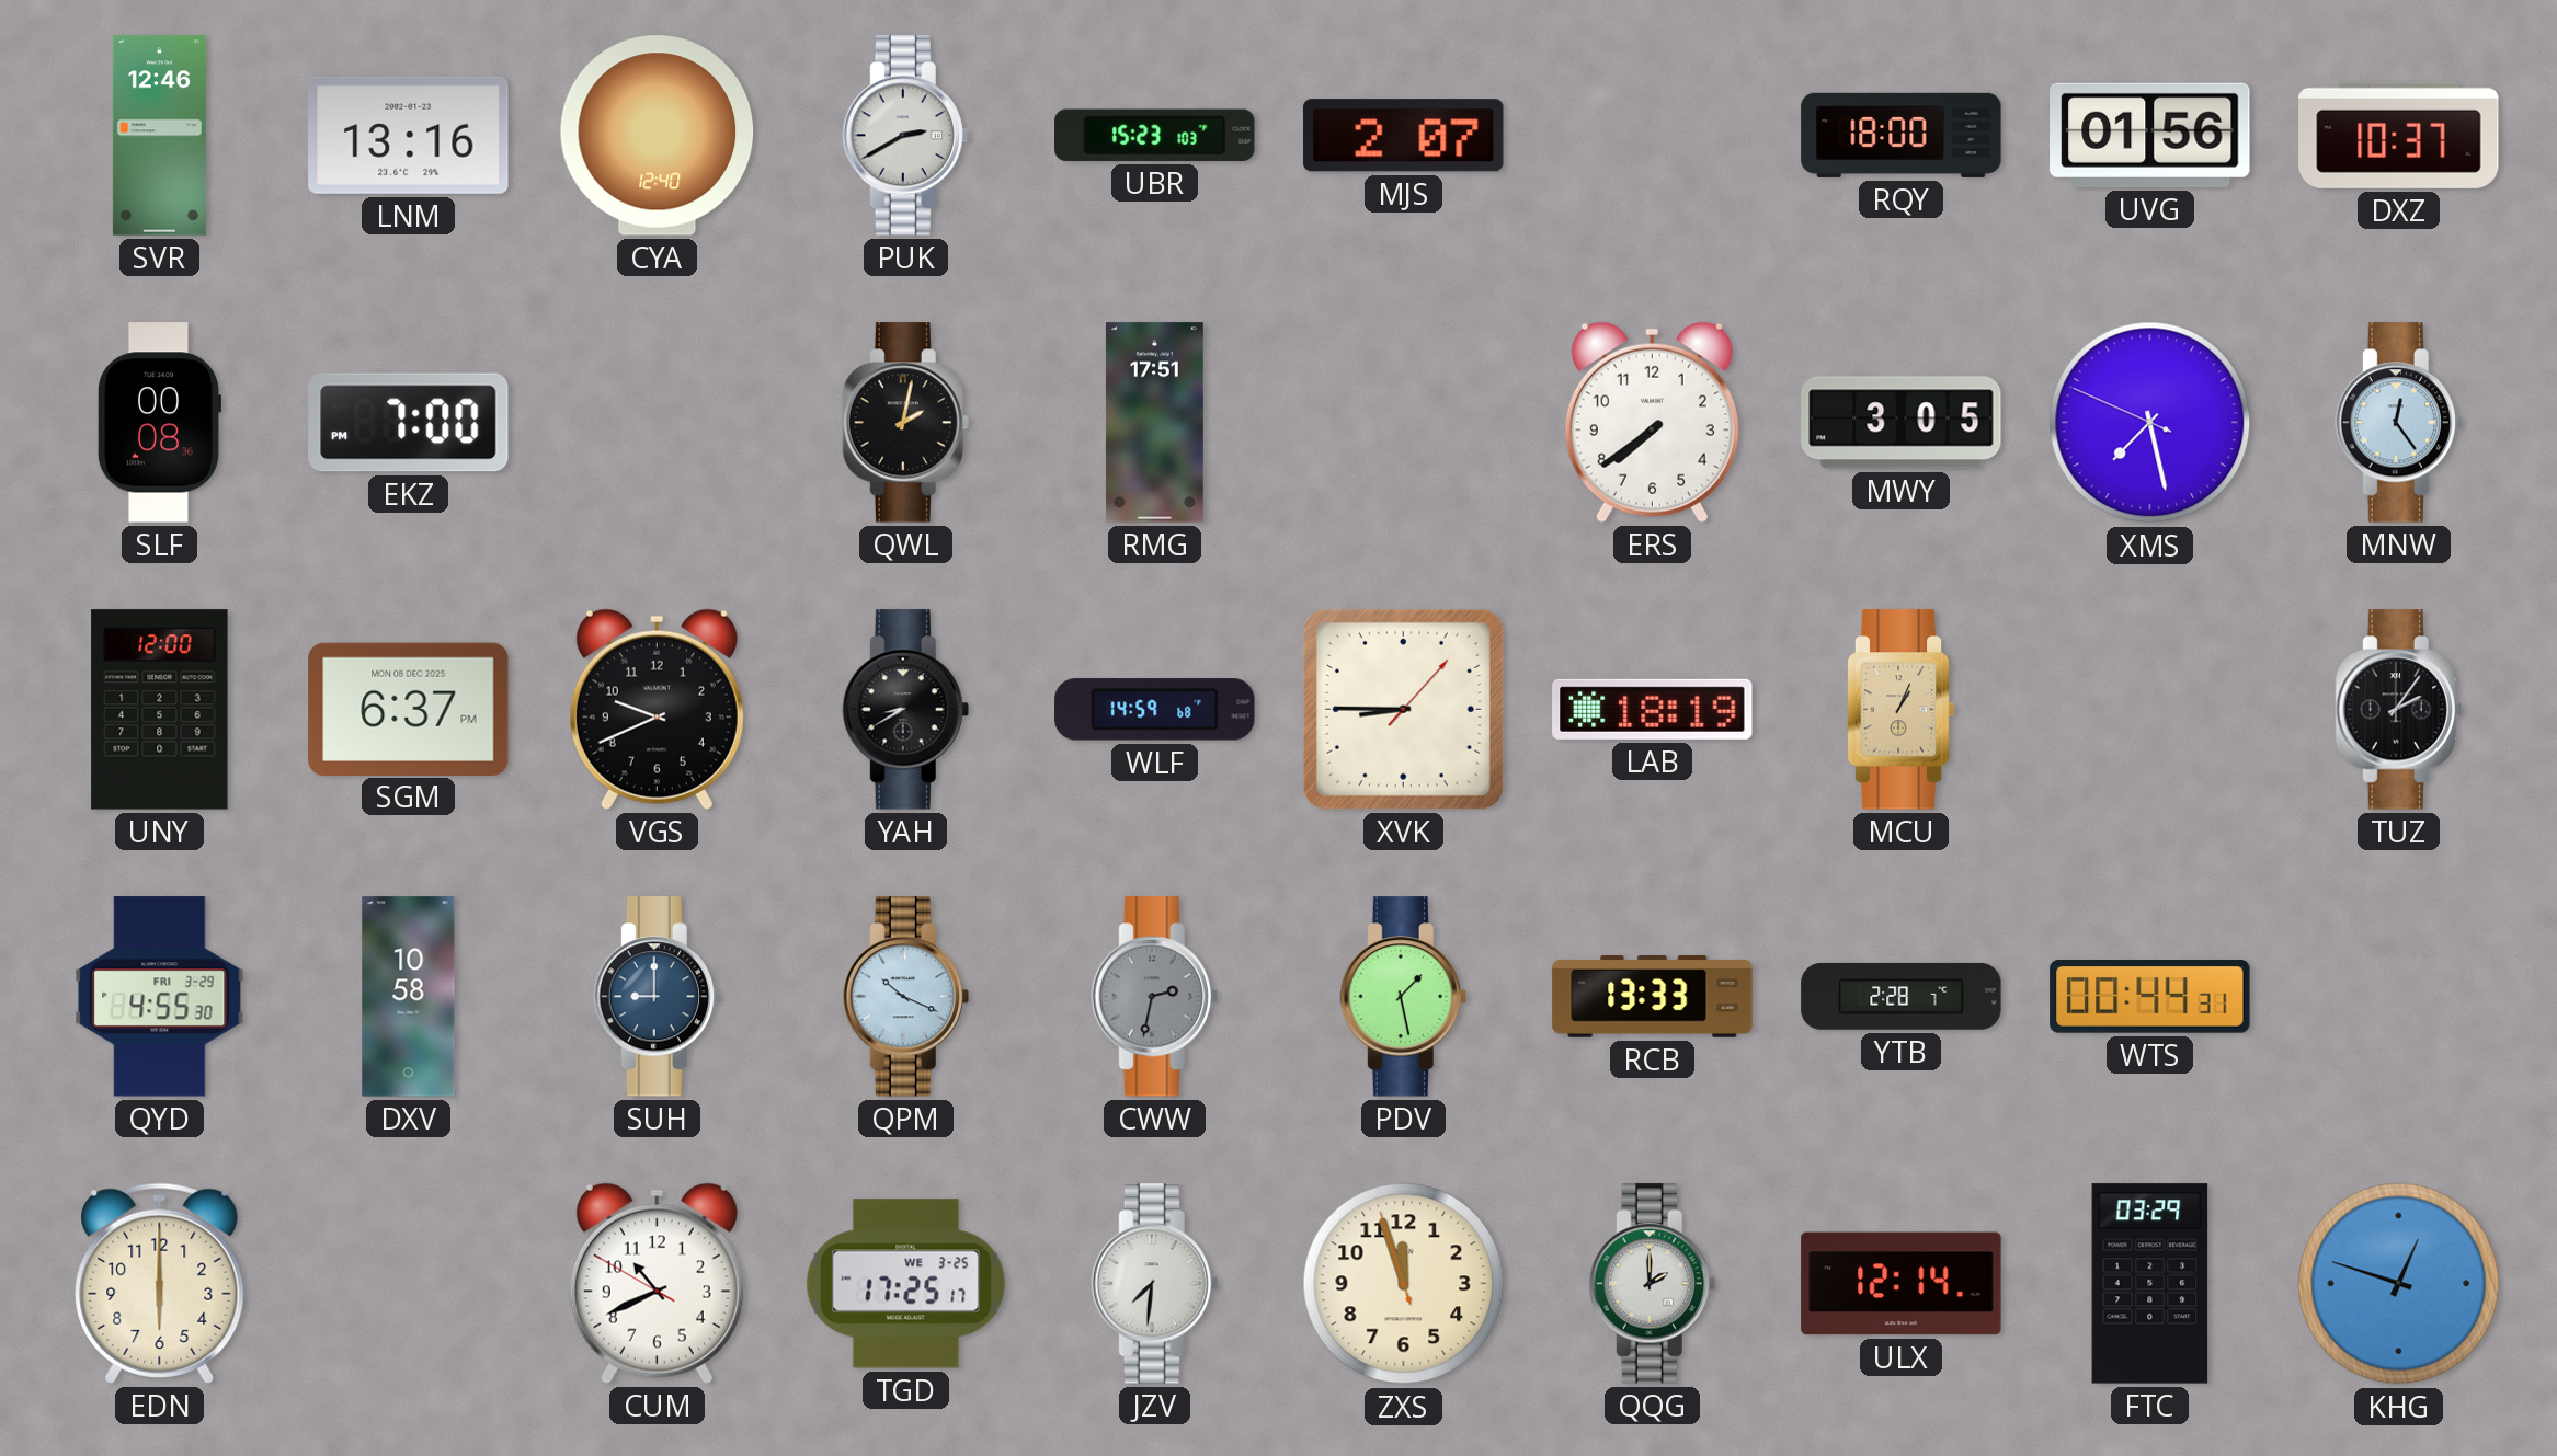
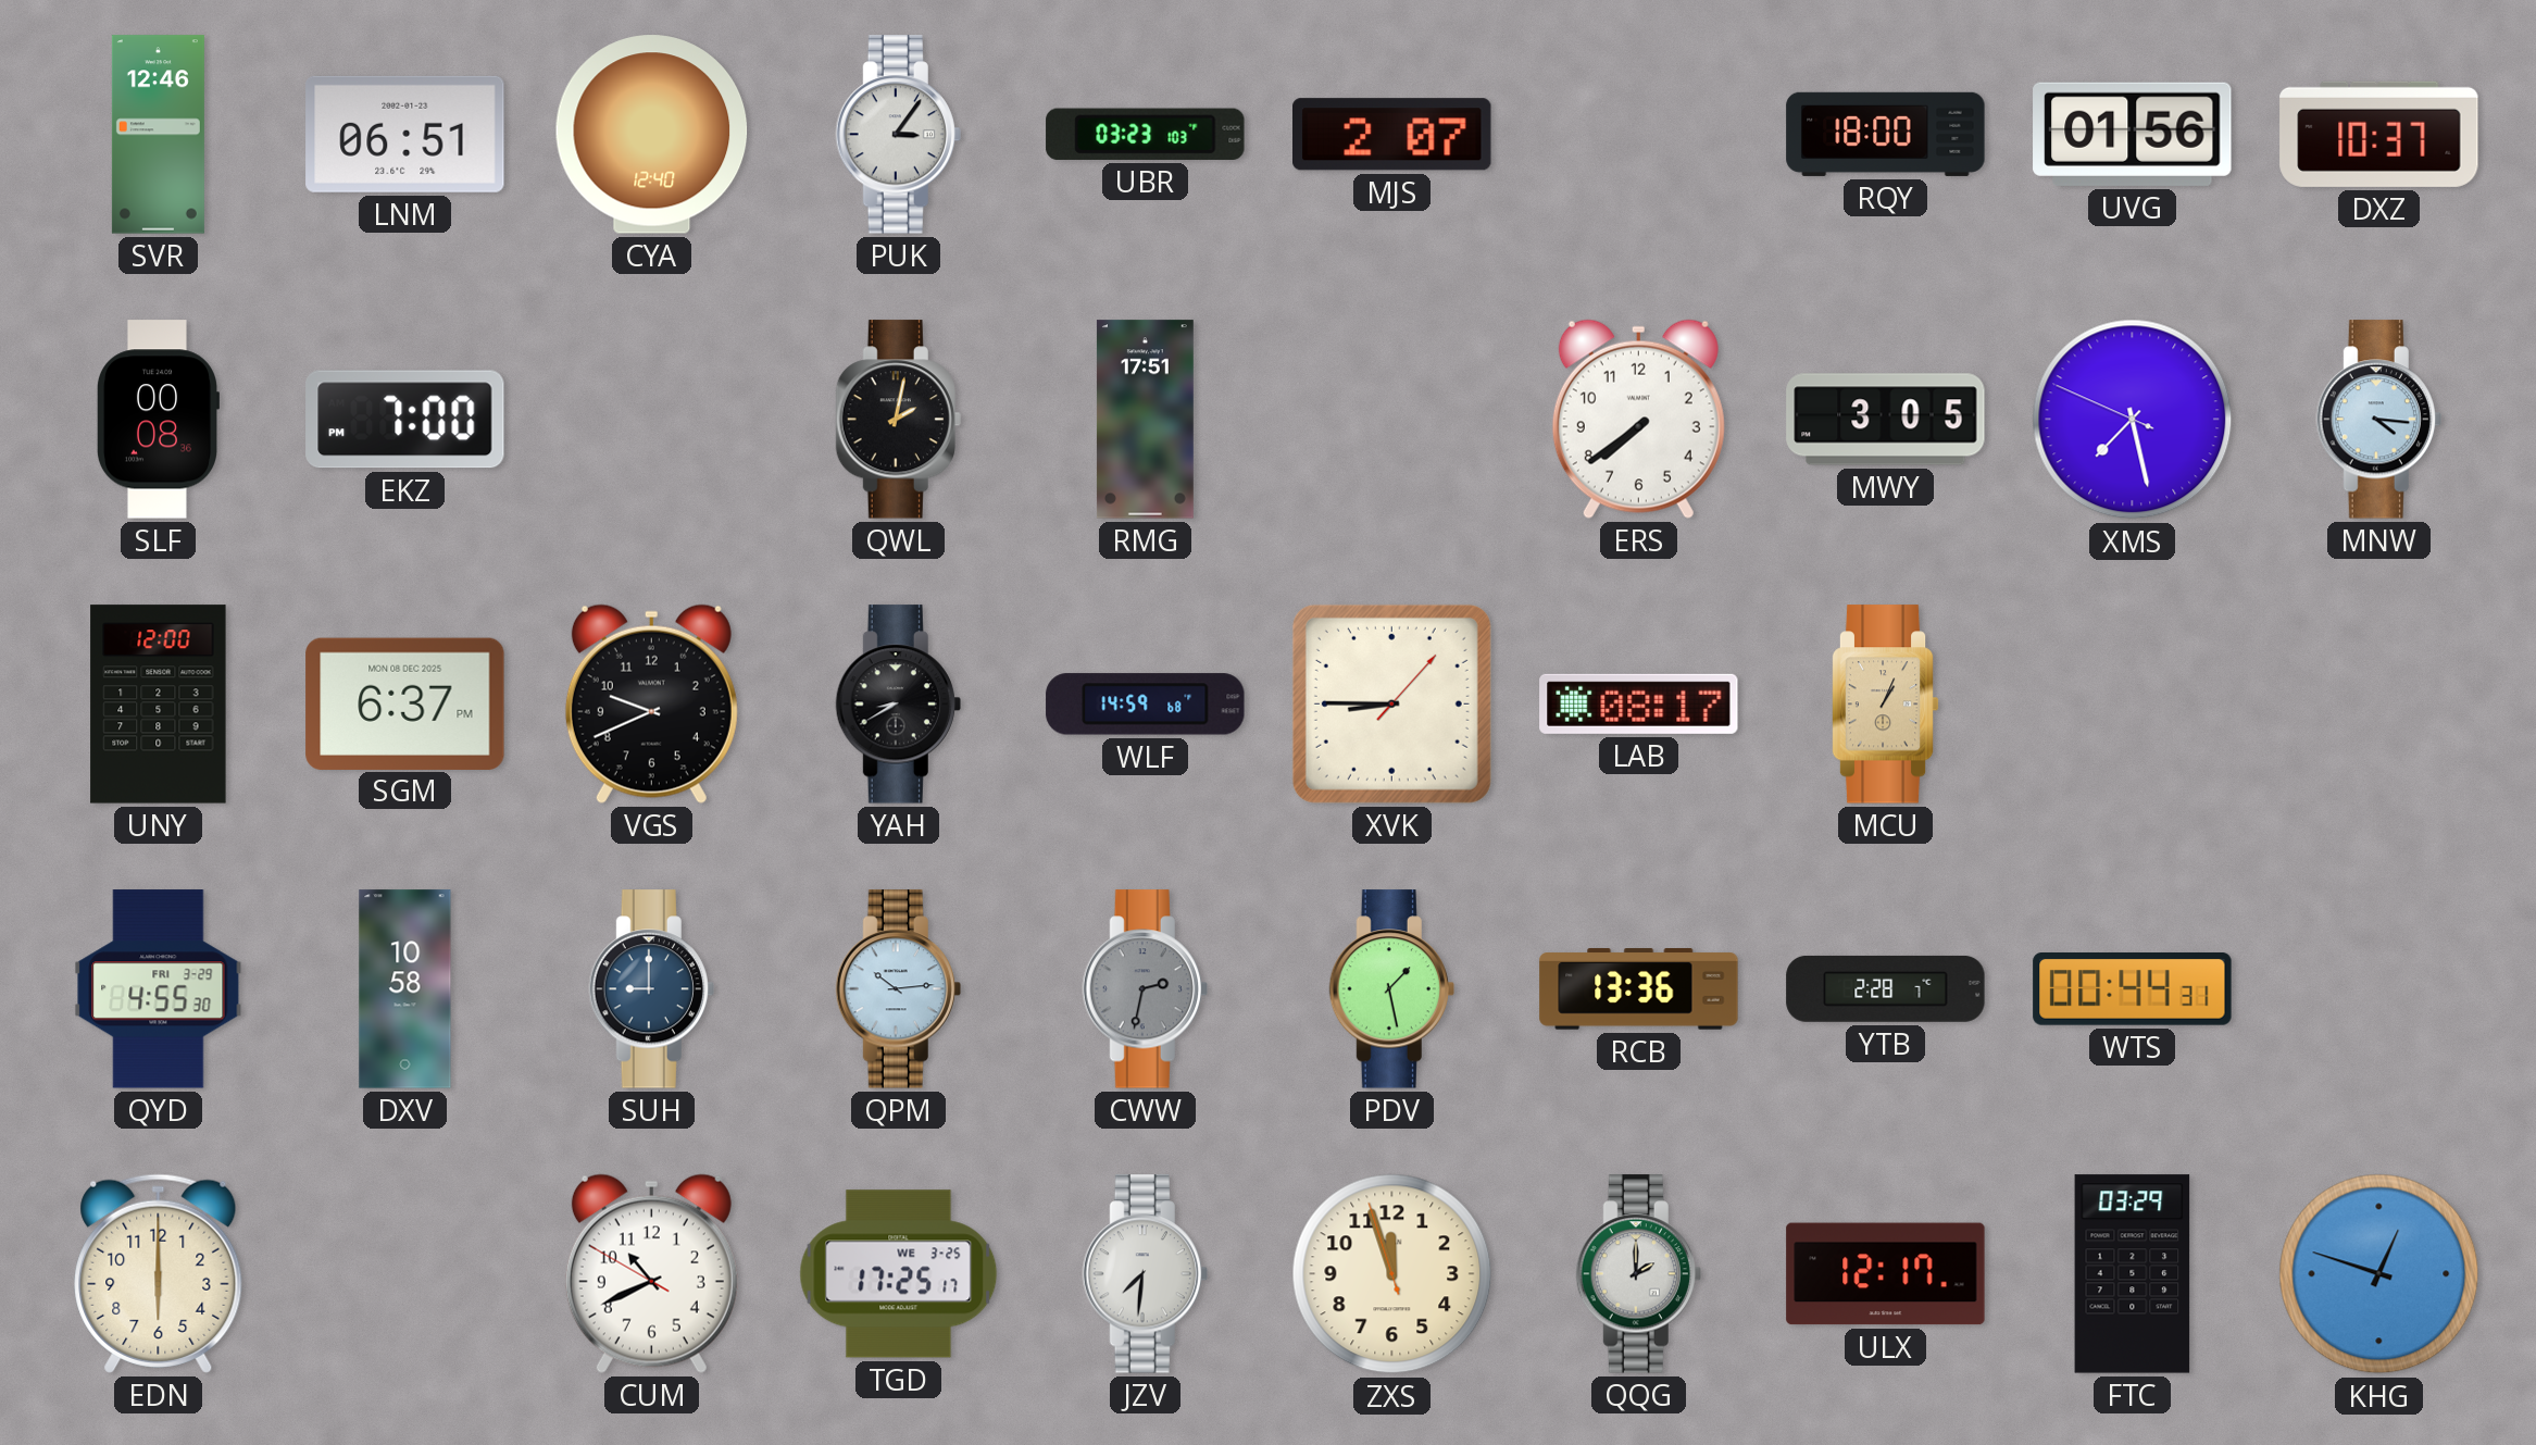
LNM: 13:16 -> 06:51
PUK: 2:40 -> 3:06
UBR: 15:23 -> 03:23
MNW: 12:24 -> 4:16
LAB: 18:19 -> 08:17
TUZ: 2:06 -> none
QPM: 10:19 -> 10:14
RCB: 13:33 -> 13:36
ULX: 12:14 -> 12:17
